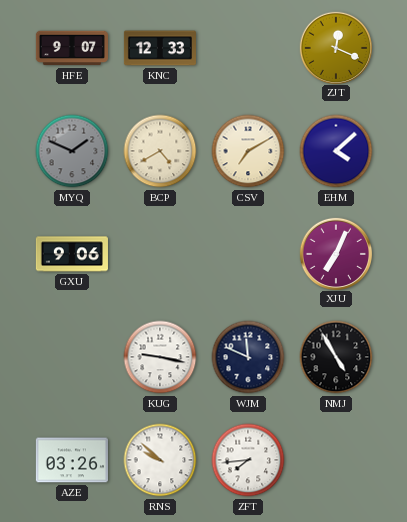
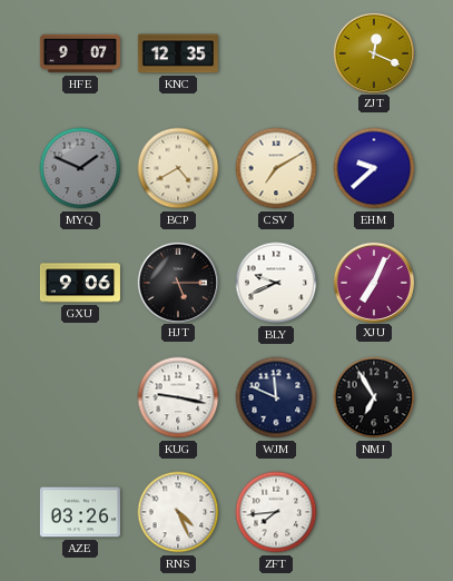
KNC: 12:33 -> 12:35
EHM: 4:08 -> 9:38
HJT: none -> 5:15
BLY: none -> 9:41
NMJ: 4:55 -> 6:55
RNS: 9:52 -> 4:26
